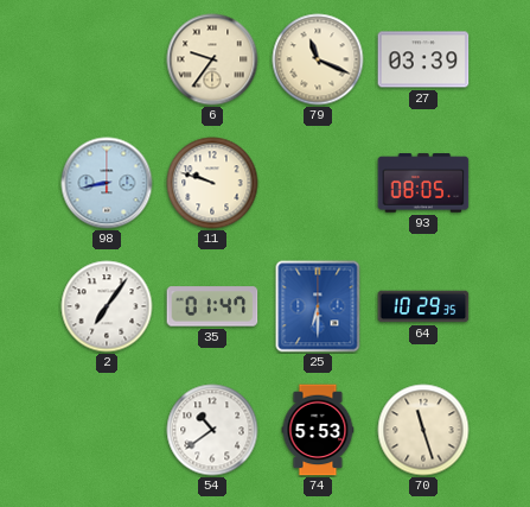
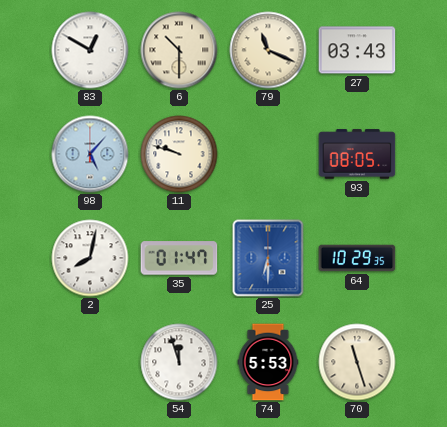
83: none -> 12:50
6: 9:36 -> 10:30
27: 03:39 -> 03:43
98: 8:43 -> 5:07
2: 7:06 -> 8:02
54: 10:39 -> 11:57
